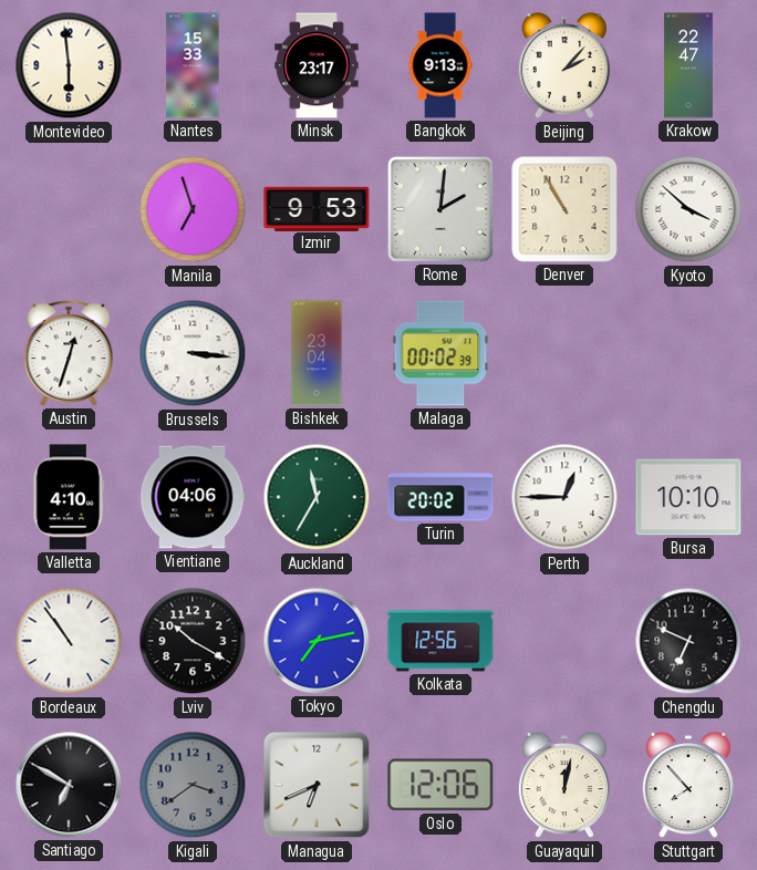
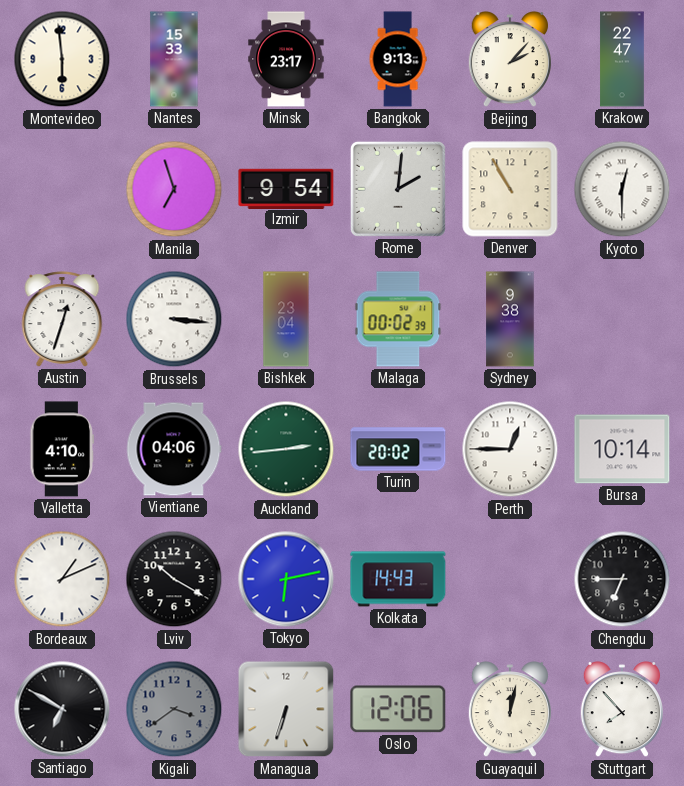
Izmir: 9:53 -> 9:54
Kyoto: 3:52 -> 12:30
Sydney: none -> 9:38
Auckland: 11:35 -> 2:44
Bursa: 10:10 -> 10:14
Bordeaux: 10:54 -> 1:11
Tokyo: 7:13 -> 6:13
Kolkata: 12:56 -> 14:43
Chengdu: 6:49 -> 6:45
Managua: 6:41 -> 6:33
